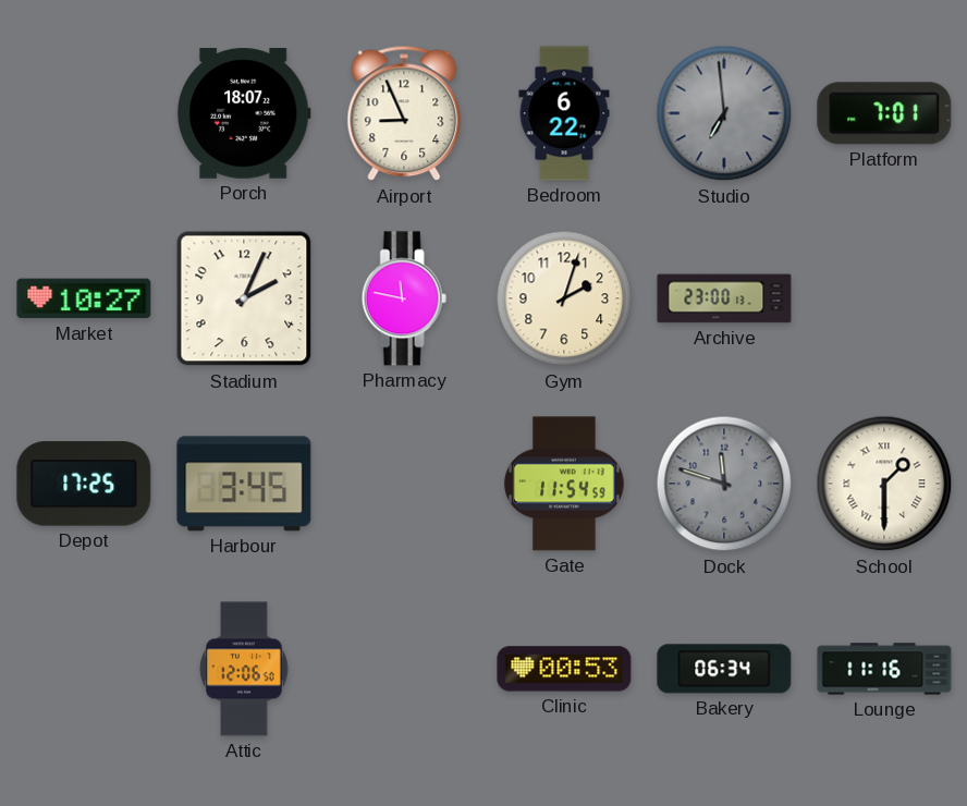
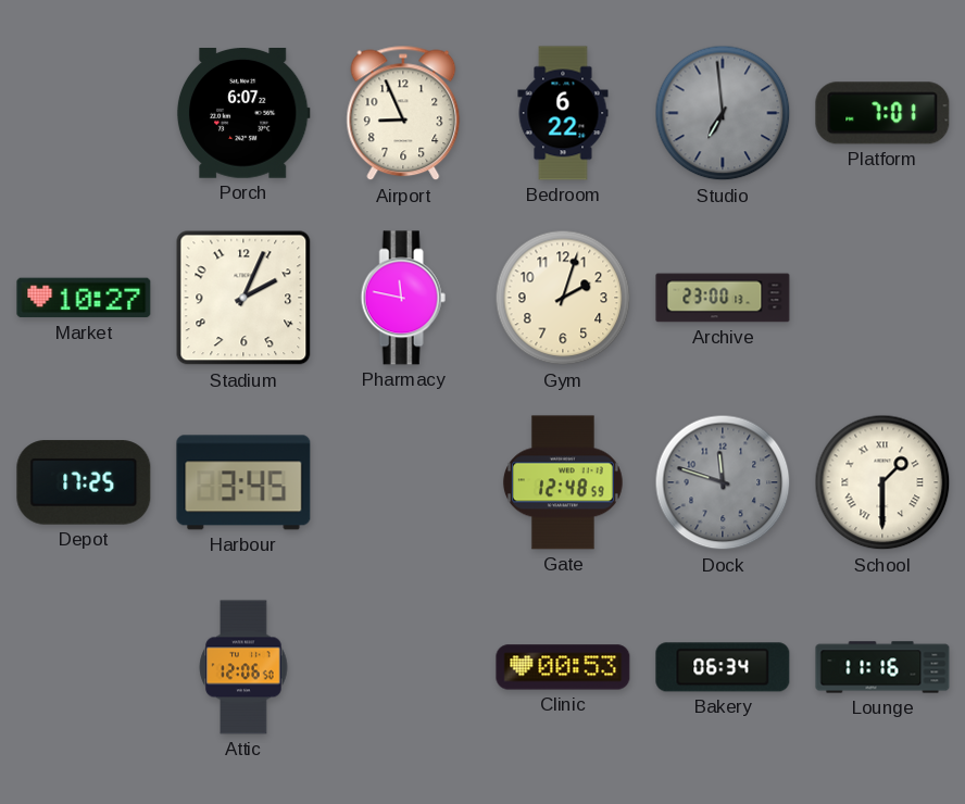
Porch: 18:07 -> 6:07
Gate: 11:54 -> 12:48
